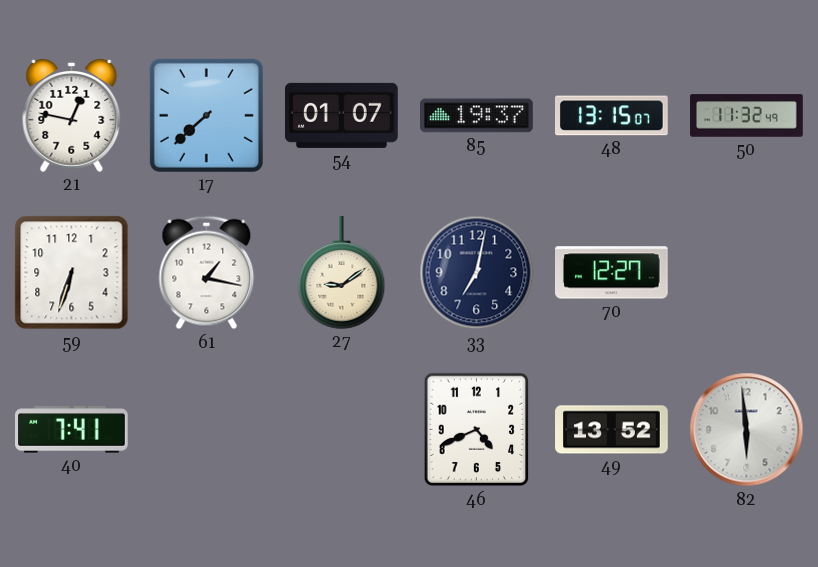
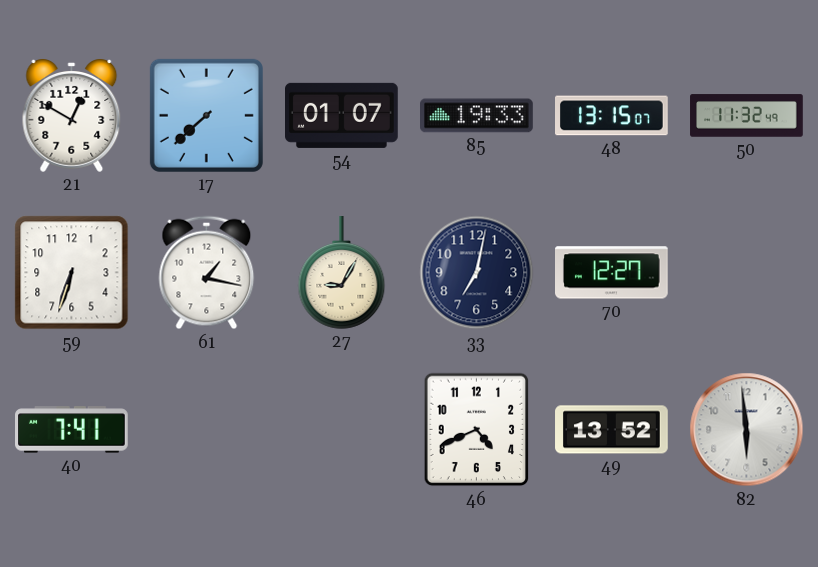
21: 12:47 -> 12:50
85: 19:37 -> 19:33
27: 9:09 -> 9:05
